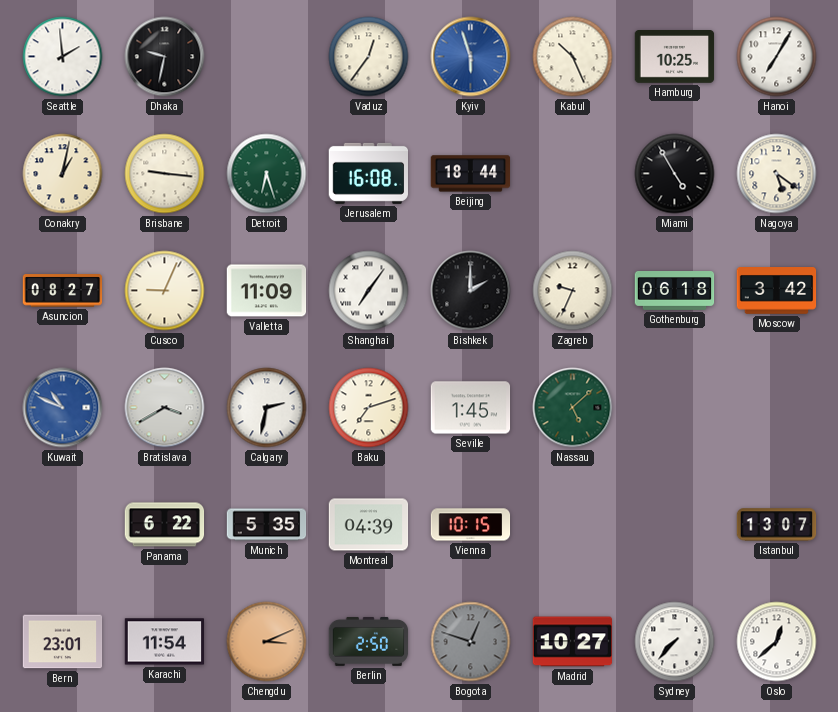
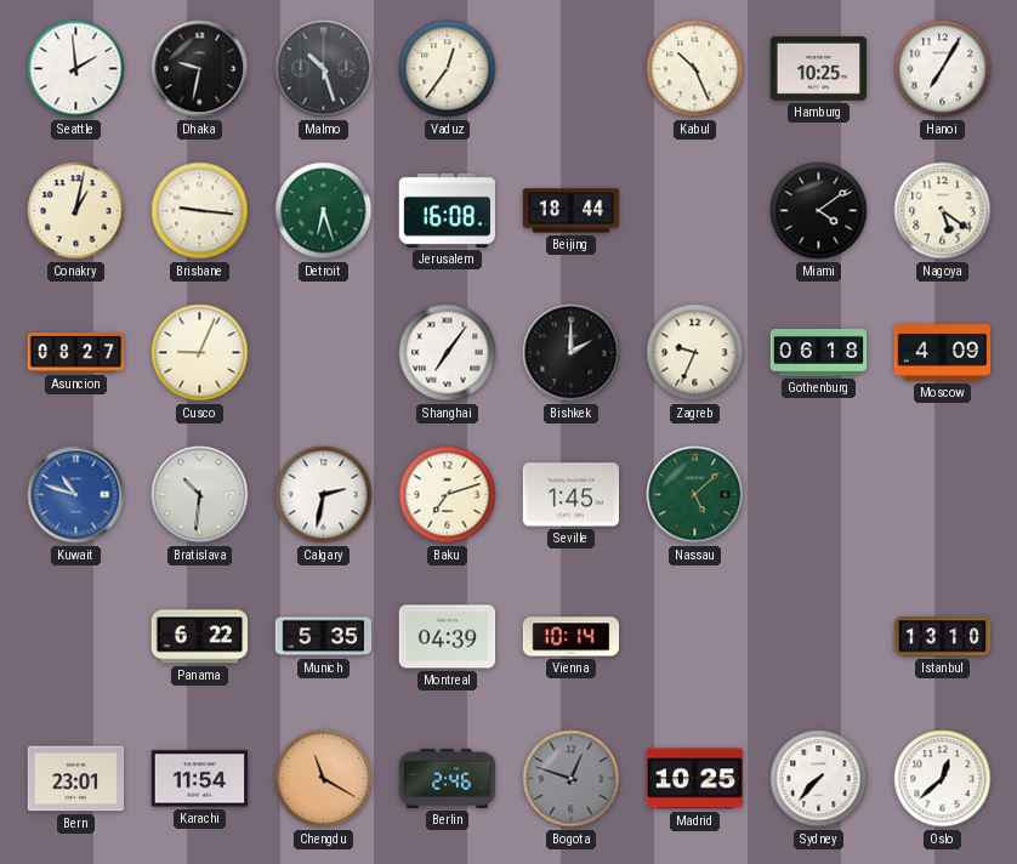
Malmo: none -> 10:27
Kyiv: 5:57 -> none
Miami: 4:55 -> 4:09
Valletta: 11:09 -> none
Moscow: 3:42 -> 4:09
Kuwait: 10:49 -> 10:48
Bratislava: 3:40 -> 10:31
Vienna: 10:15 -> 10:14
Istanbul: 13:07 -> 13:10
Chengdu: 3:11 -> 11:20
Berlin: 2:50 -> 2:46
Madrid: 10:27 -> 10:25
